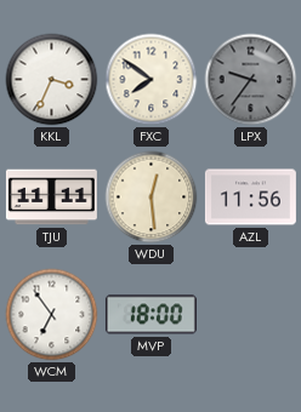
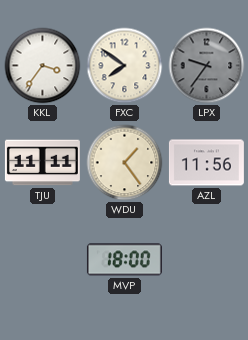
KKL: 3:34 -> 3:36
WDU: 12:29 -> 1:24
WCM: 6:54 -> none
